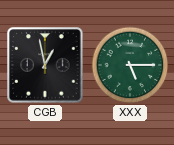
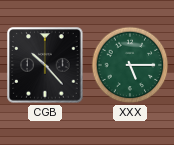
CGB: 12:58 -> 10:23
